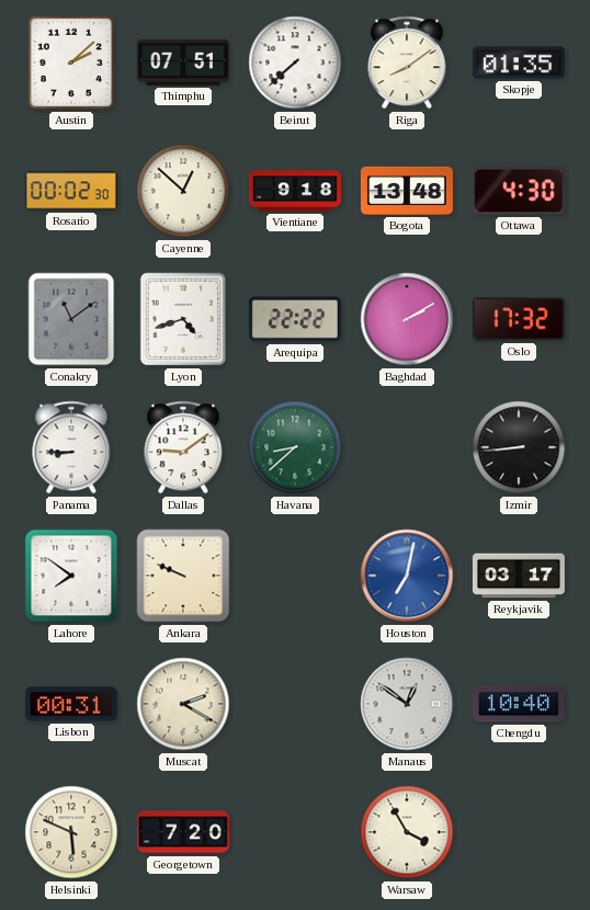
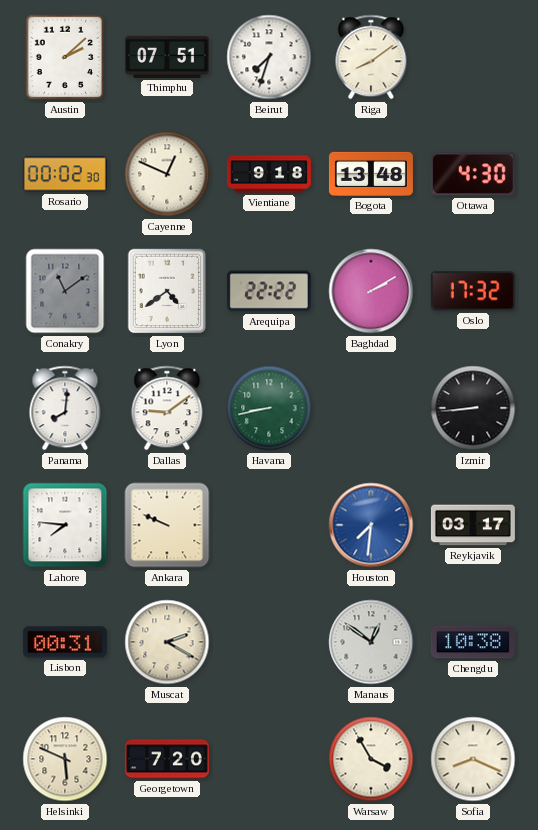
Beirut: 7:38 -> 7:33
Skopje: 01:35 -> none
Cayenne: 12:52 -> 12:49
Lyon: 4:42 -> 4:39
Panama: 8:45 -> 8:01
Havana: 8:38 -> 8:43
Lahore: 7:51 -> 7:46
Houston: 7:02 -> 7:31
Chengdu: 10:40 -> 10:38
Sofia: none -> 8:19
